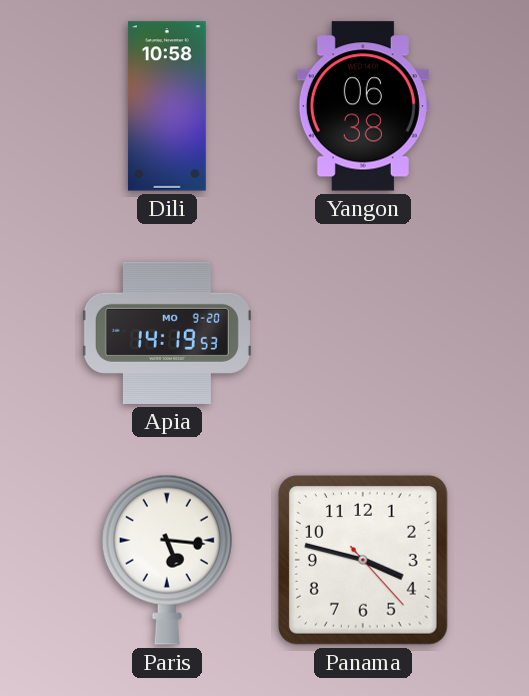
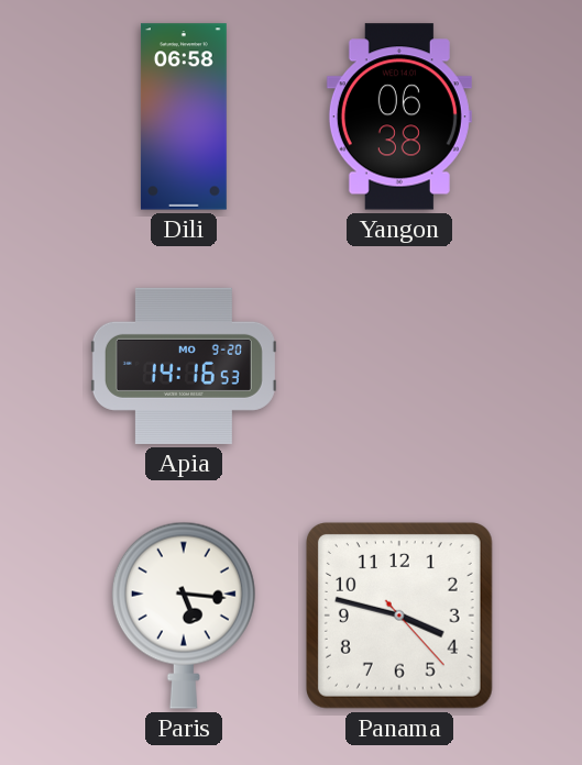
Dili: 10:58 -> 06:58
Apia: 14:19 -> 14:16
